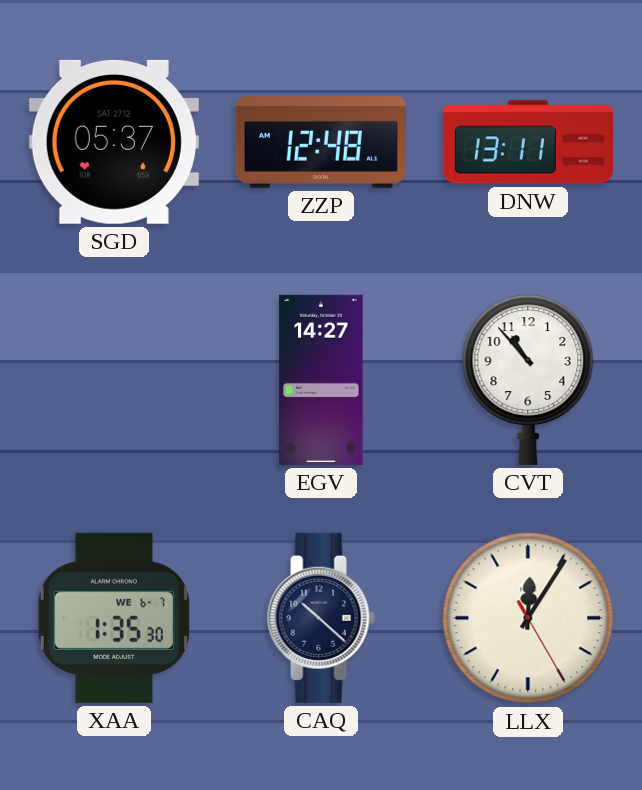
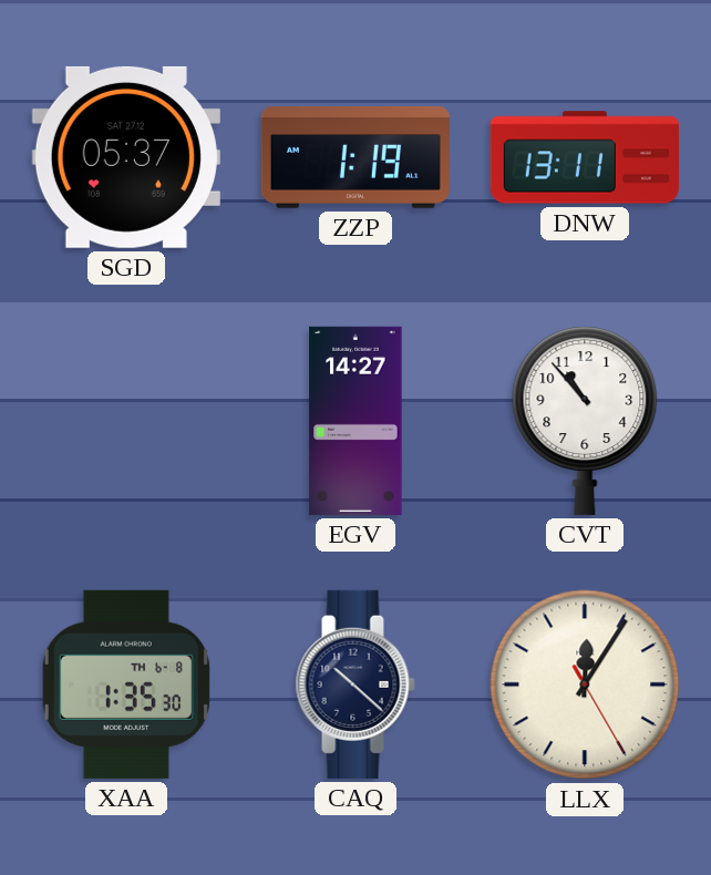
ZZP: 12:48 -> 1:19
XAA date: WE 6-7 -> TH 6-8
